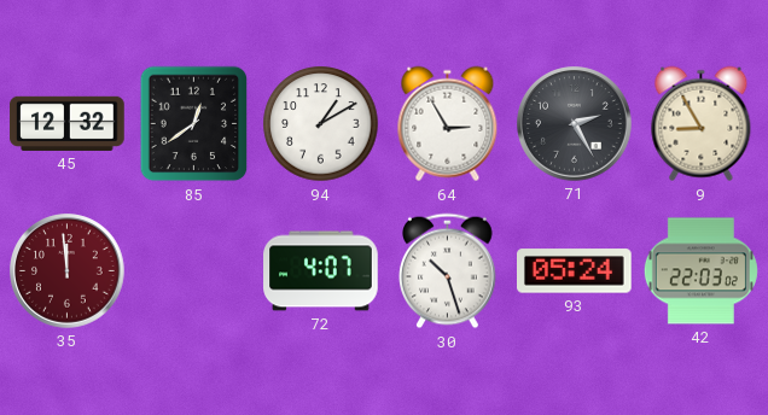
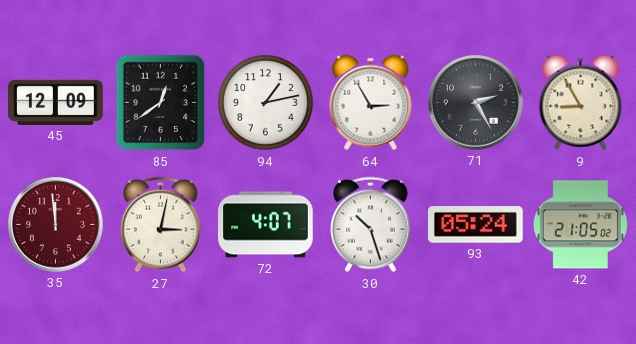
45: 12:32 -> 12:09
94: 1:10 -> 1:13
27: none -> 3:02
42: 22:03 -> 21:05
